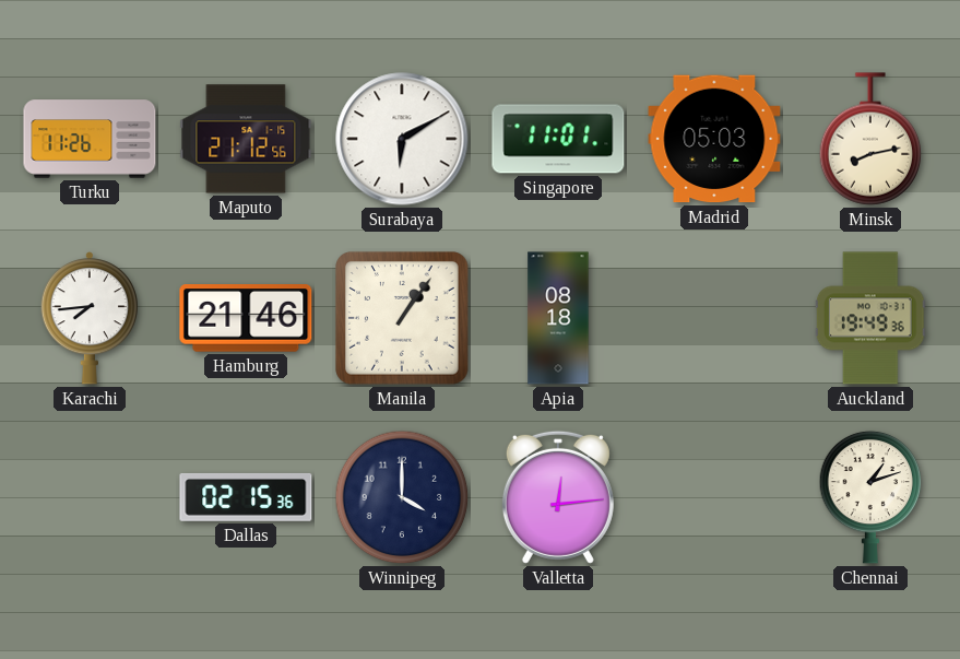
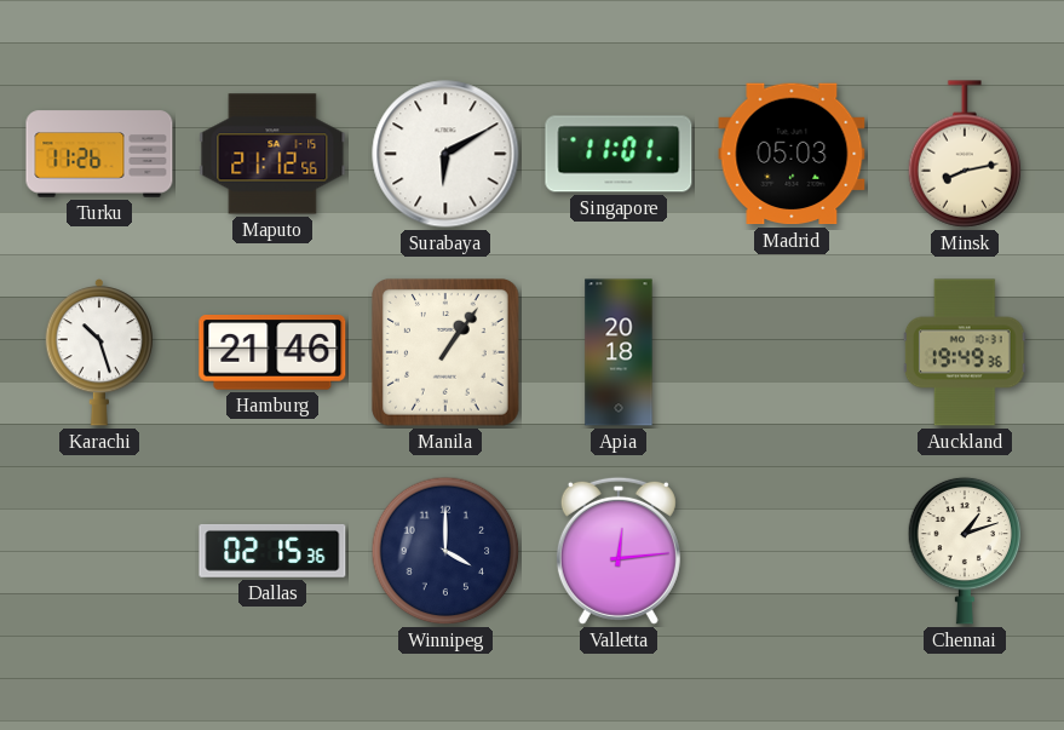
Karachi: 7:44 -> 10:27
Apia: 08:18 -> 20:18
